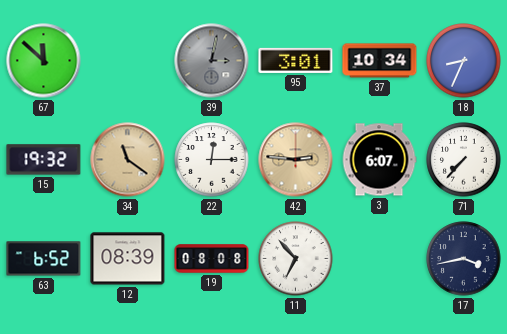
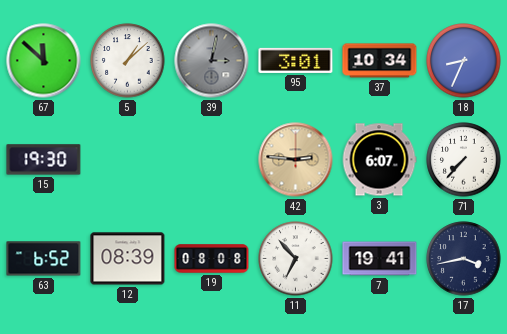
5: none -> 1:08
15: 19:32 -> 19:30
34: 11:21 -> none
22: 12:15 -> none
7: none -> 19:41
